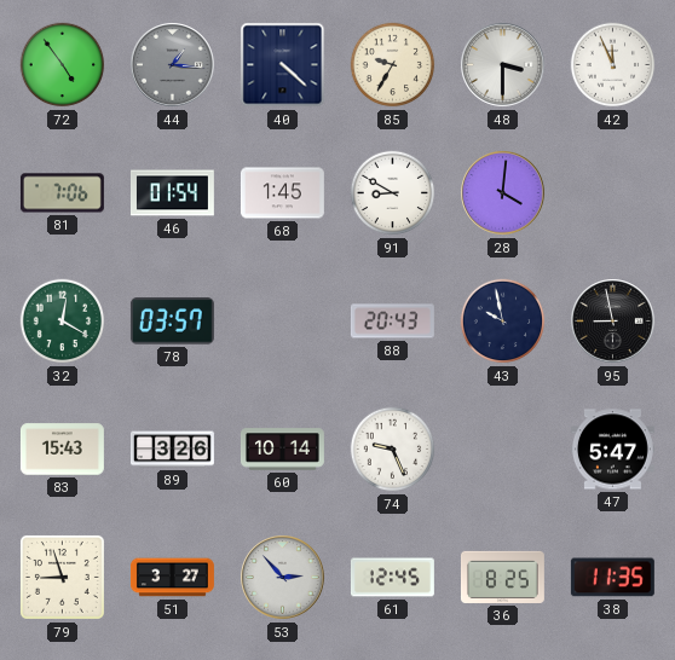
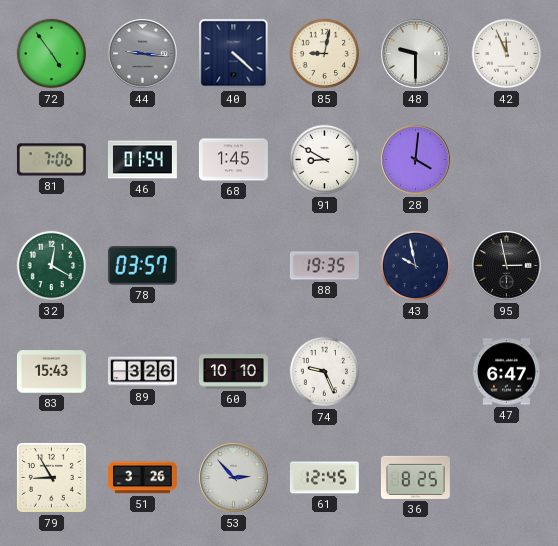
44: 1:16 -> 9:16
85: 9:35 -> 9:02
48: 3:30 -> 9:30
88: 20:43 -> 19:35
95: 8:58 -> 2:58
60: 10:14 -> 10:10
47: 5:47 -> 6:47
79: 8:57 -> 8:55
51: 3:27 -> 3:26
38: 11:35 -> none
